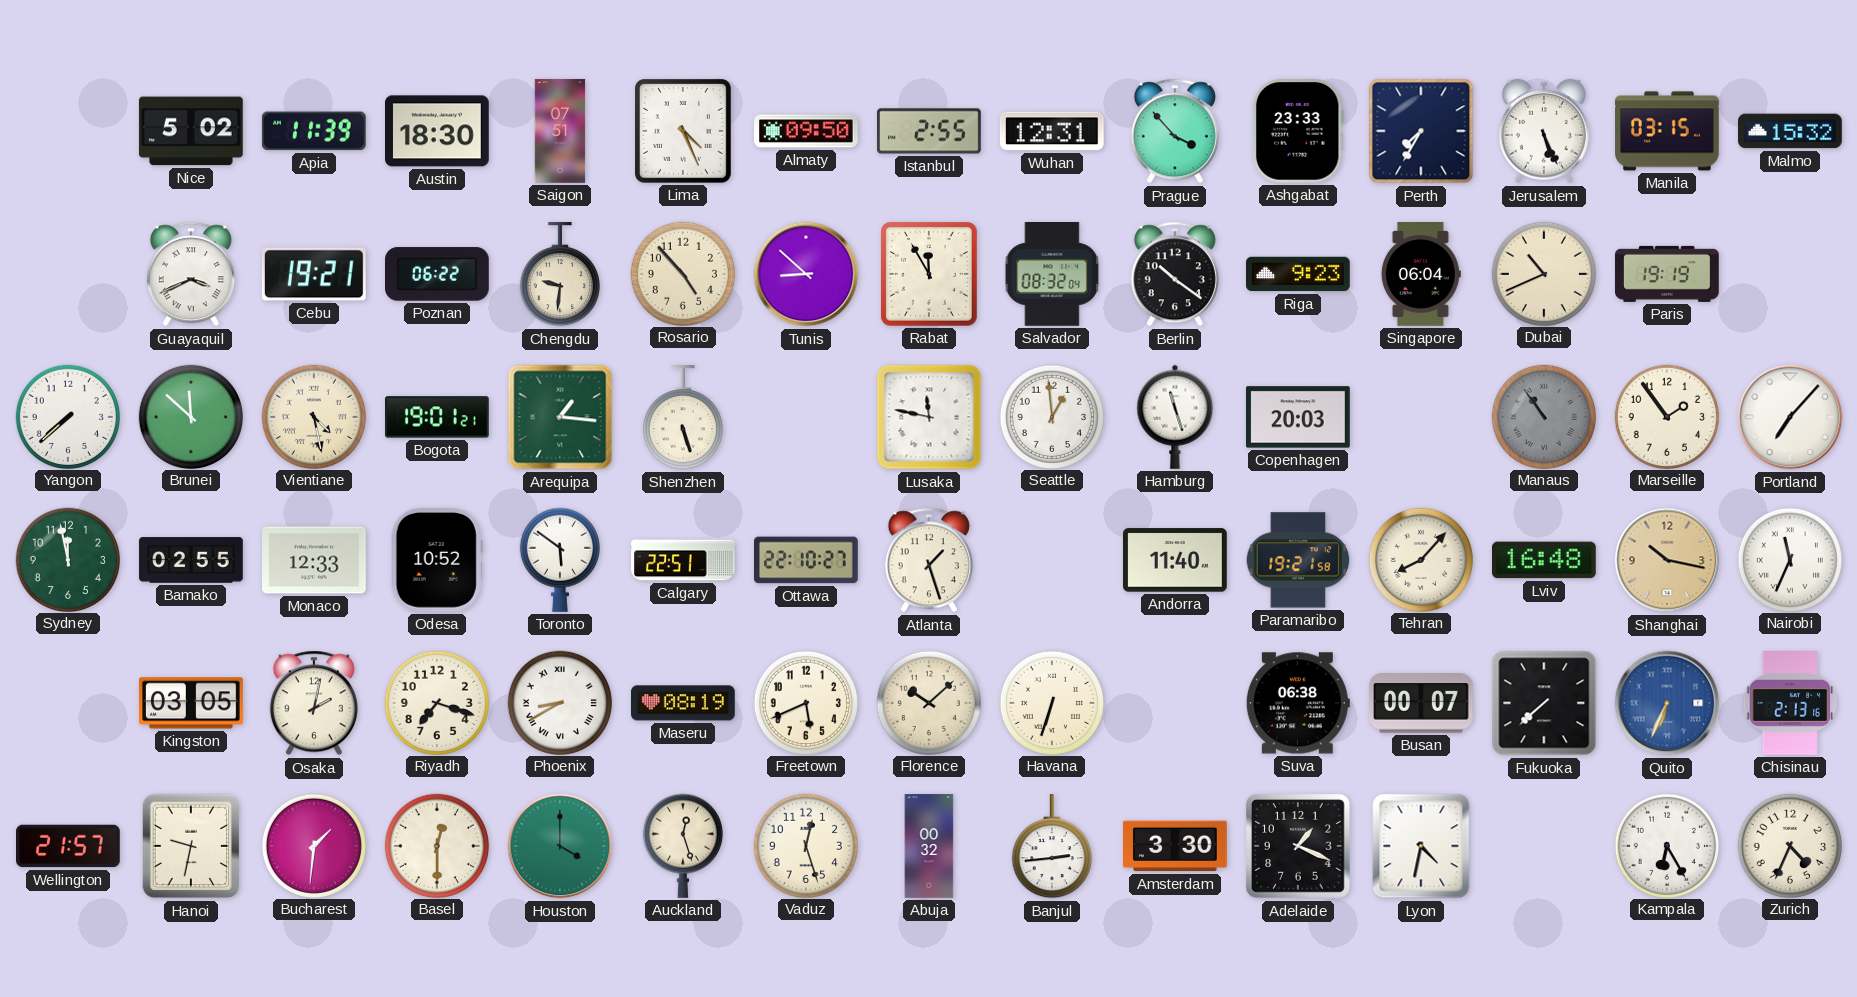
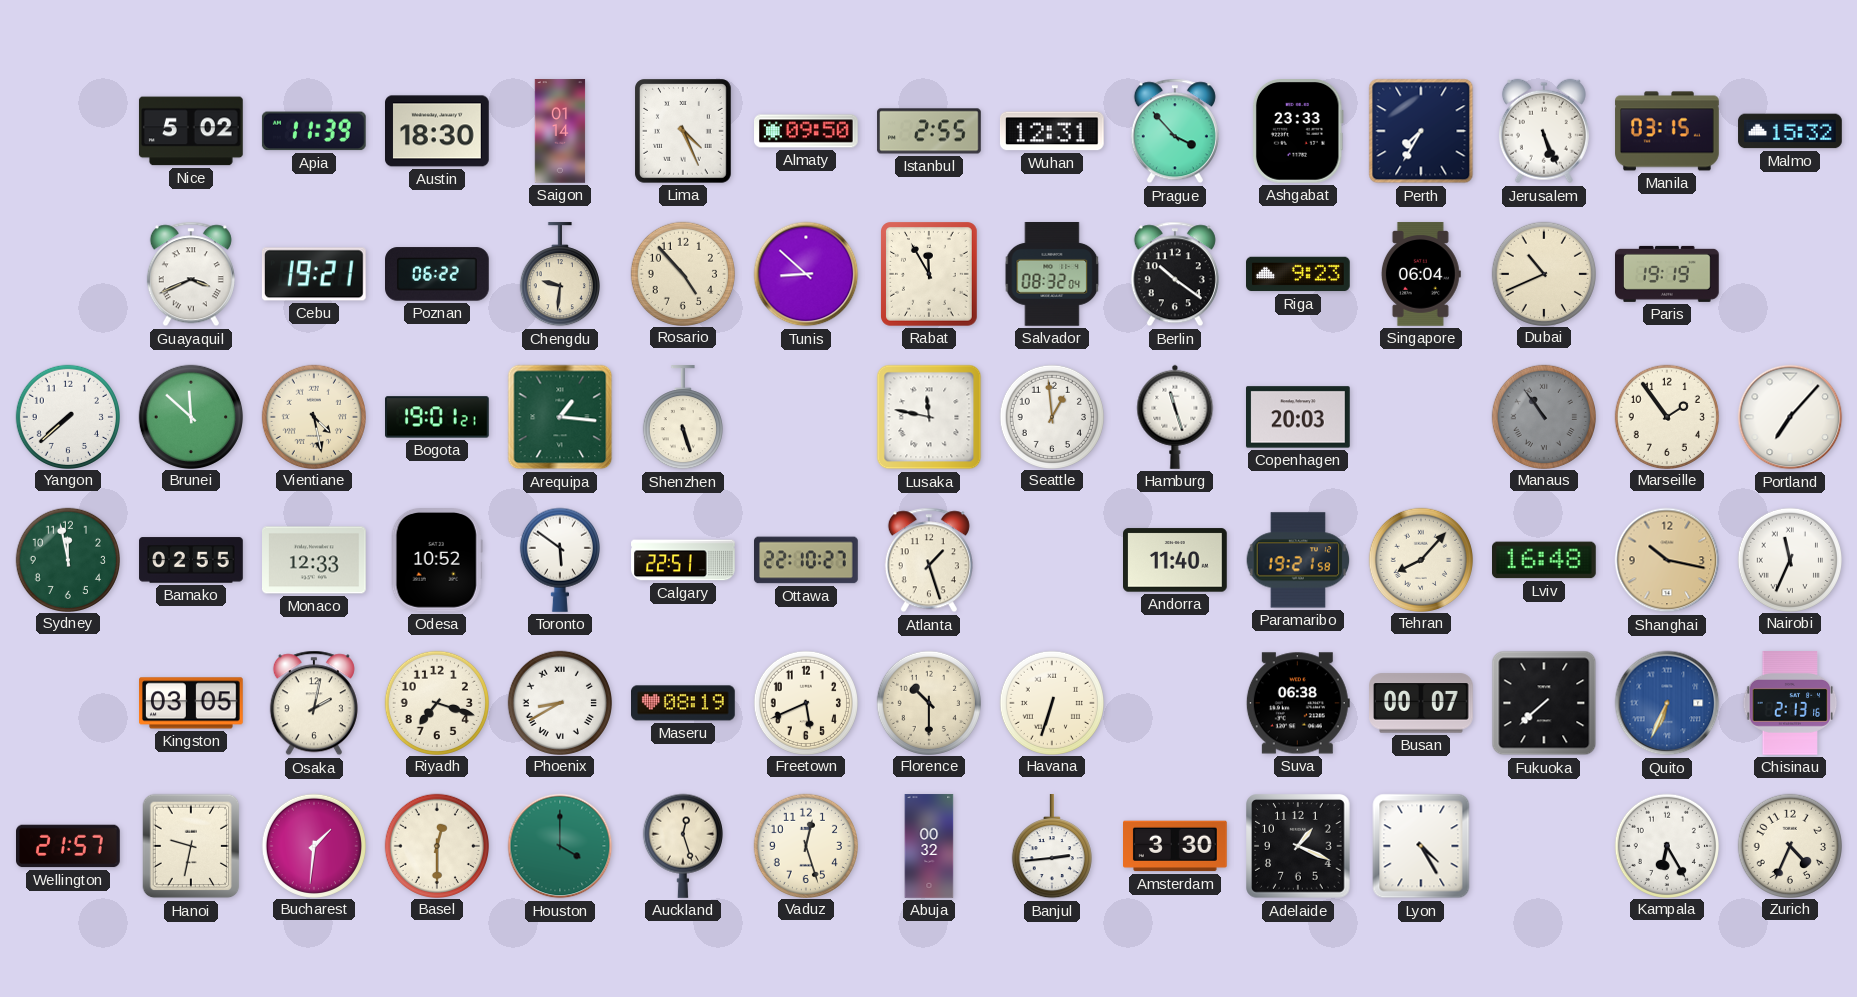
Saigon: 07:51 -> 01:14
Florence: 10:08 -> 10:30
Lyon: 4:32 -> 4:25
